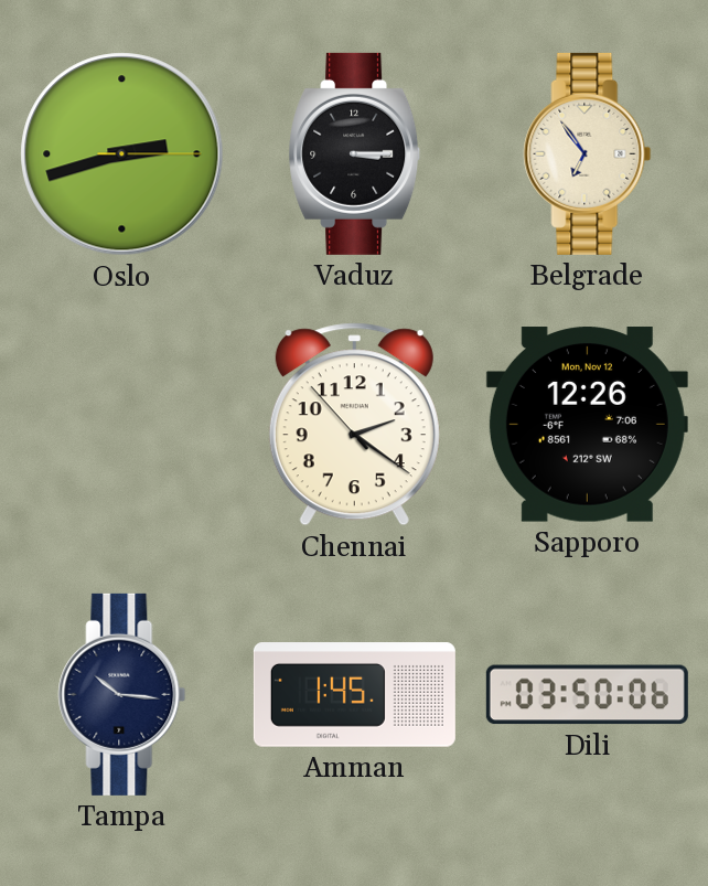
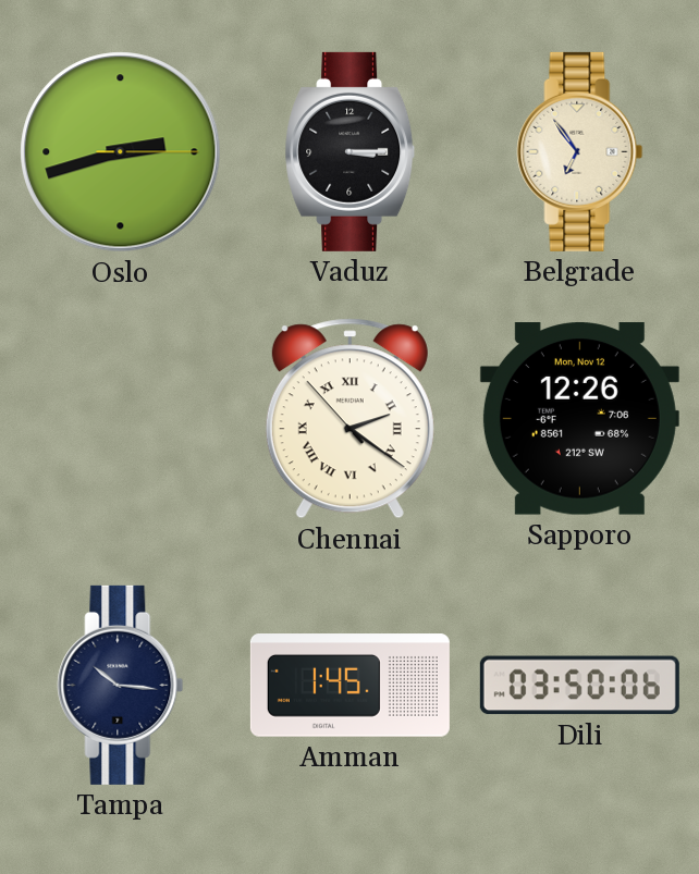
Chennai numerals: Arabic -> Roman
